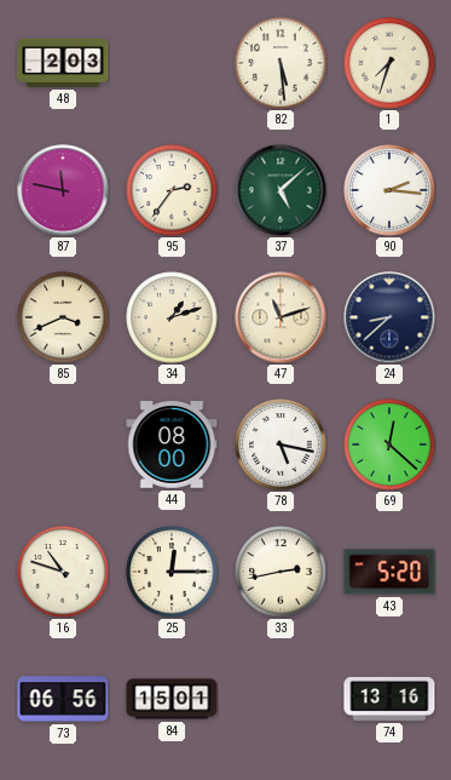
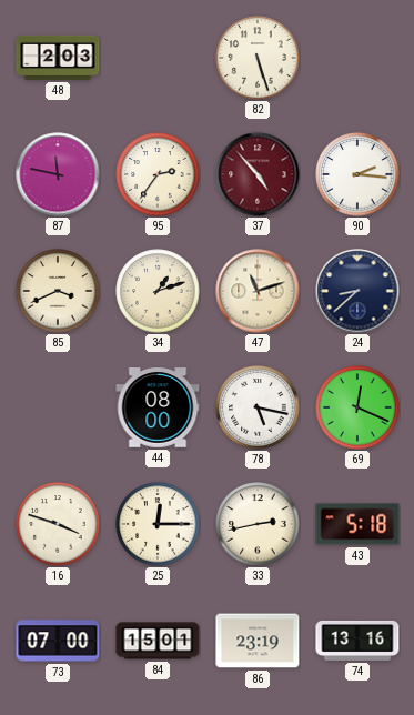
82: 5:29 -> 5:27
1: 7:33 -> none
37: 5:08 -> 4:53
37 dial: green -> burgundy
69: 12:22 -> 12:19
16: 10:48 -> 3:48
43: 5:20 -> 5:18
73: 06:56 -> 07:00
86: none -> 23:19
